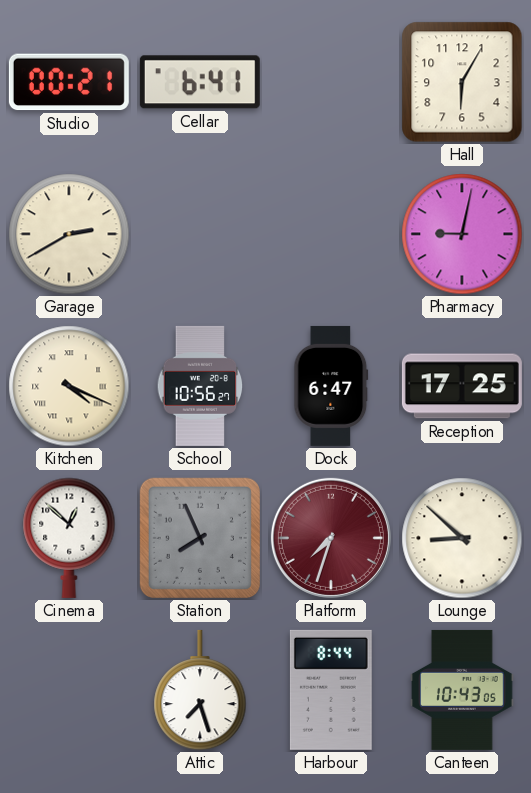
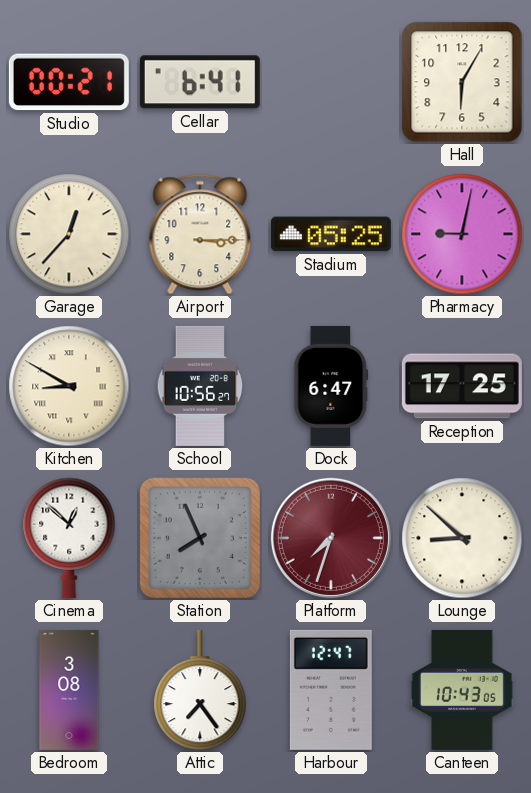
Garage: 2:40 -> 12:37
Airport: none -> 3:15
Stadium: none -> 05:25
Kitchen: 4:19 -> 8:50
Bedroom: none -> 3:08
Attic: 7:27 -> 7:24
Harbour: 8:44 -> 12:47
